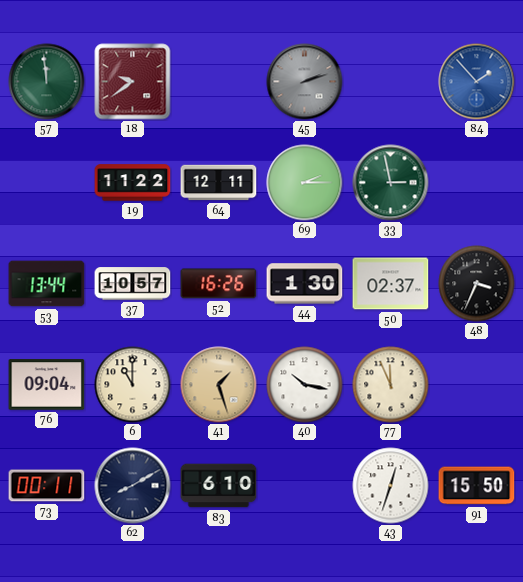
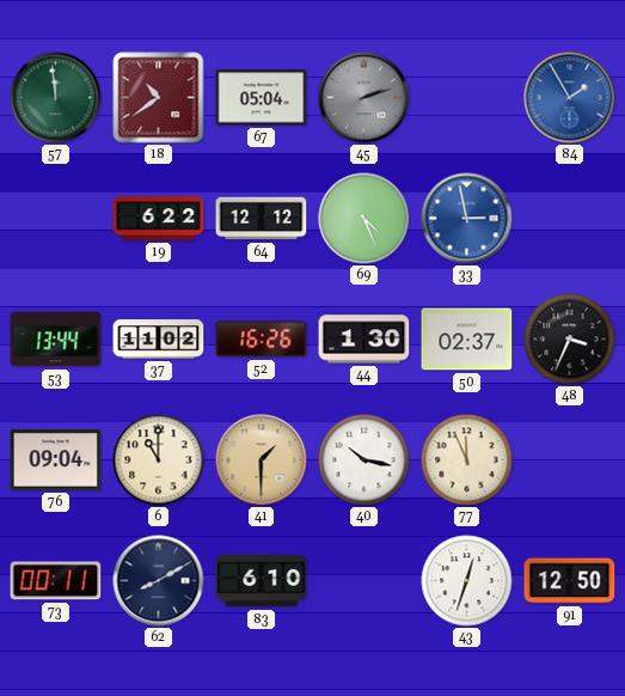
18: 9:39 -> 10:39
67: none -> 05:04
84: 1:53 -> 1:55
19: 11:22 -> 6:22
64: 12:11 -> 12:12
69: 2:15 -> 4:26
33 dial: green -> blue
37: 10:57 -> 11:02
41: 1:27 -> 1:30
91: 15:50 -> 12:50
